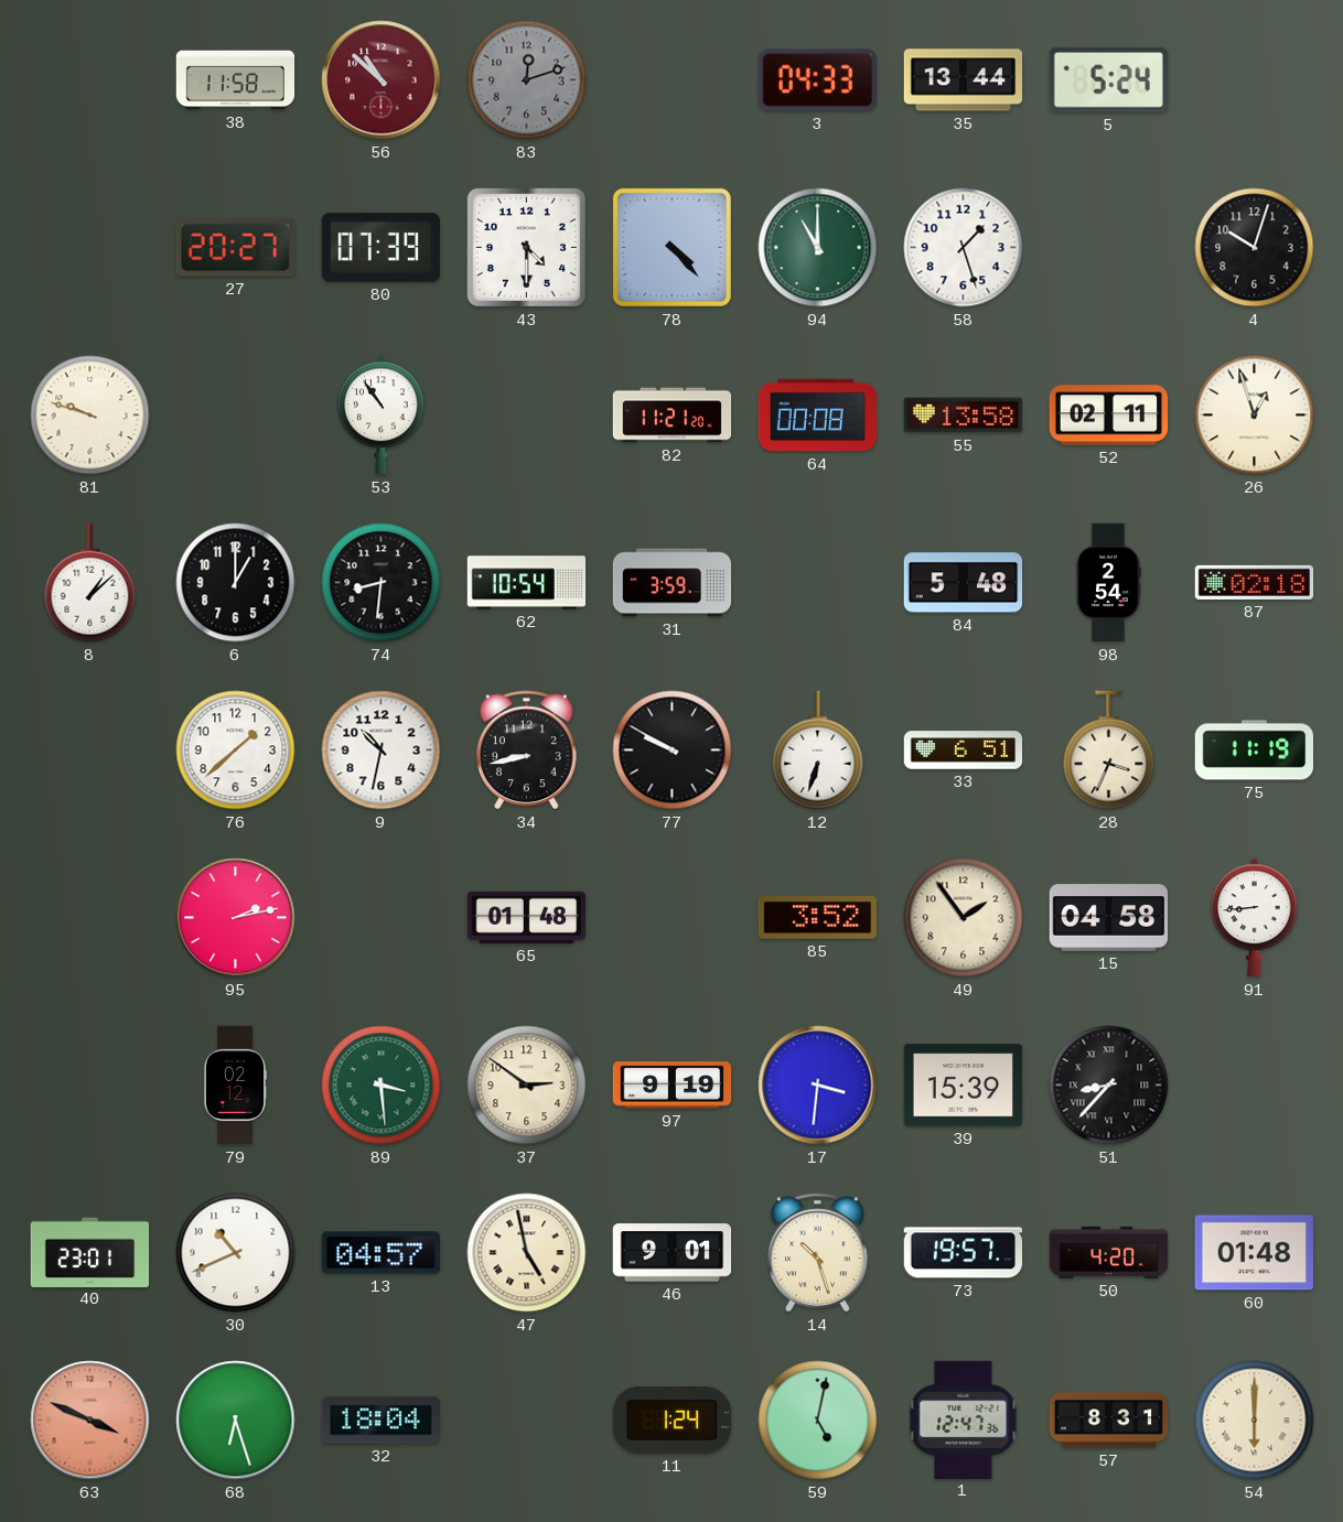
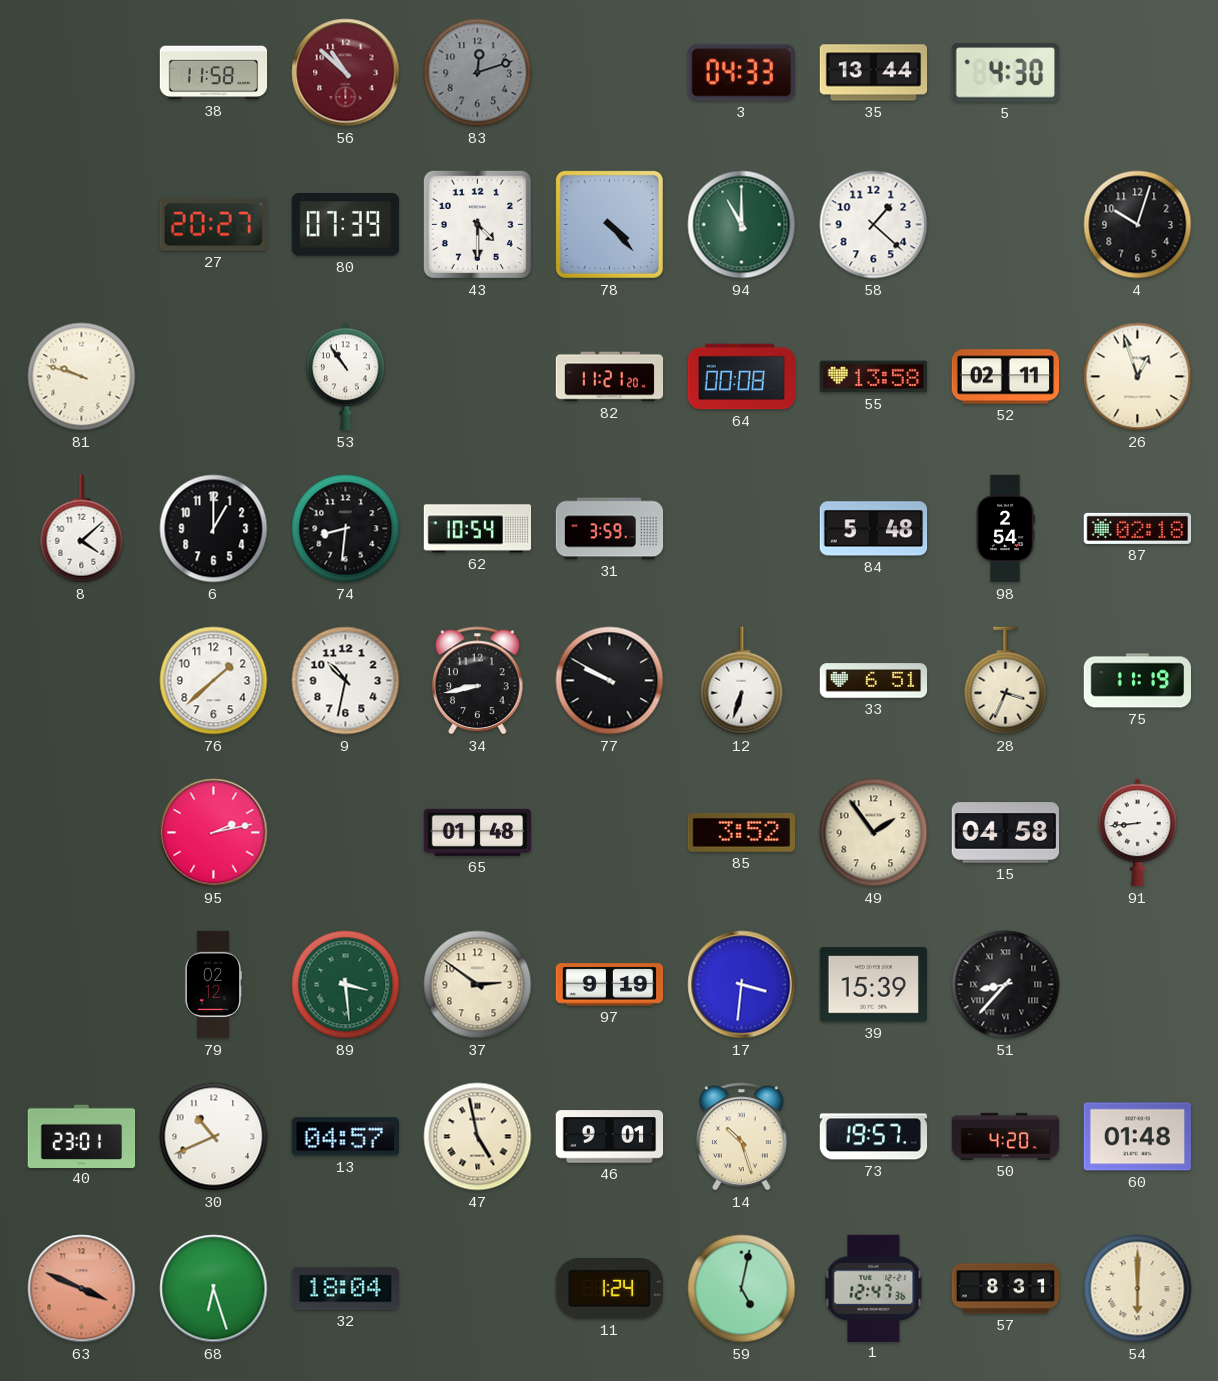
5: 5:24 -> 4:30
58: 1:27 -> 1:22
8: 1:08 -> 4:08
